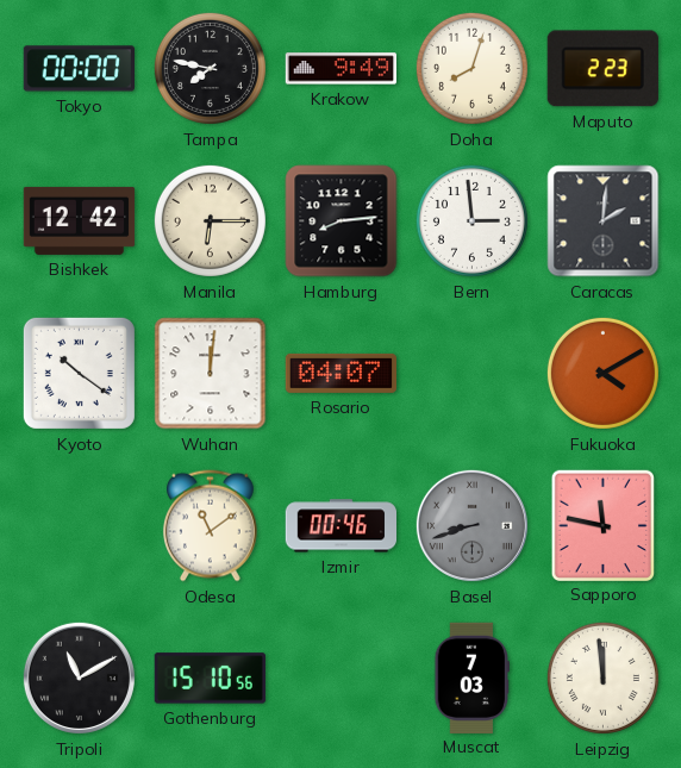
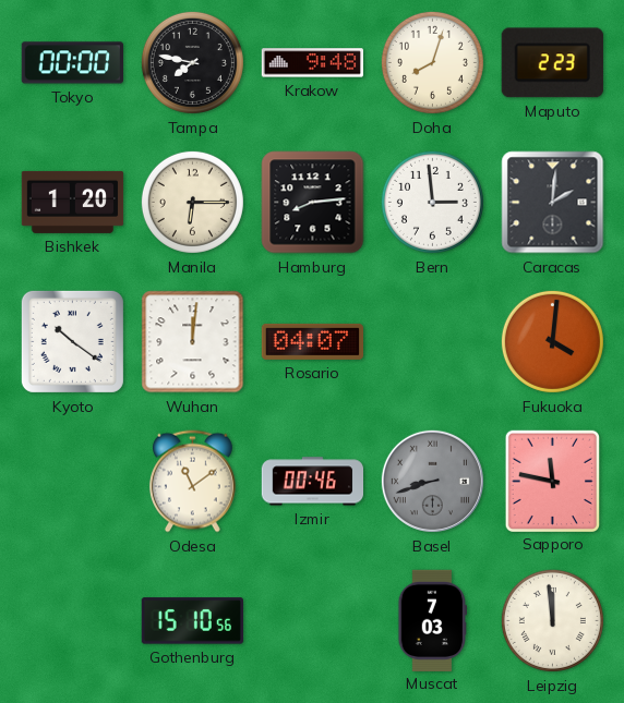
Krakow: 9:49 -> 9:48
Bishkek: 12:42 -> 1:20
Fukuoka: 4:10 -> 4:01
Tripoli: 11:10 -> none
